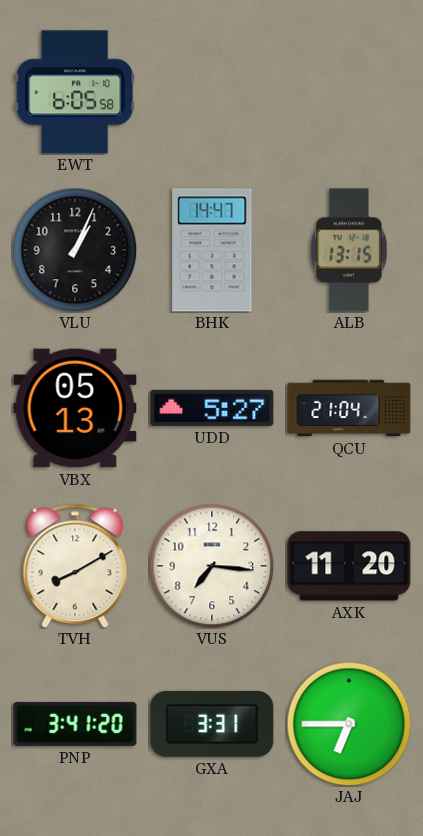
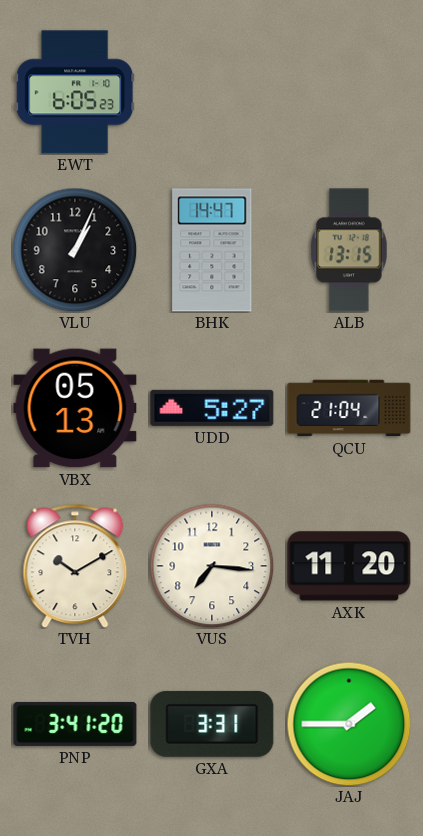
EWT: 6:05:58 -> 6:05:23
TVH: 8:10 -> 10:10
JAJ: 6:45 -> 1:45
